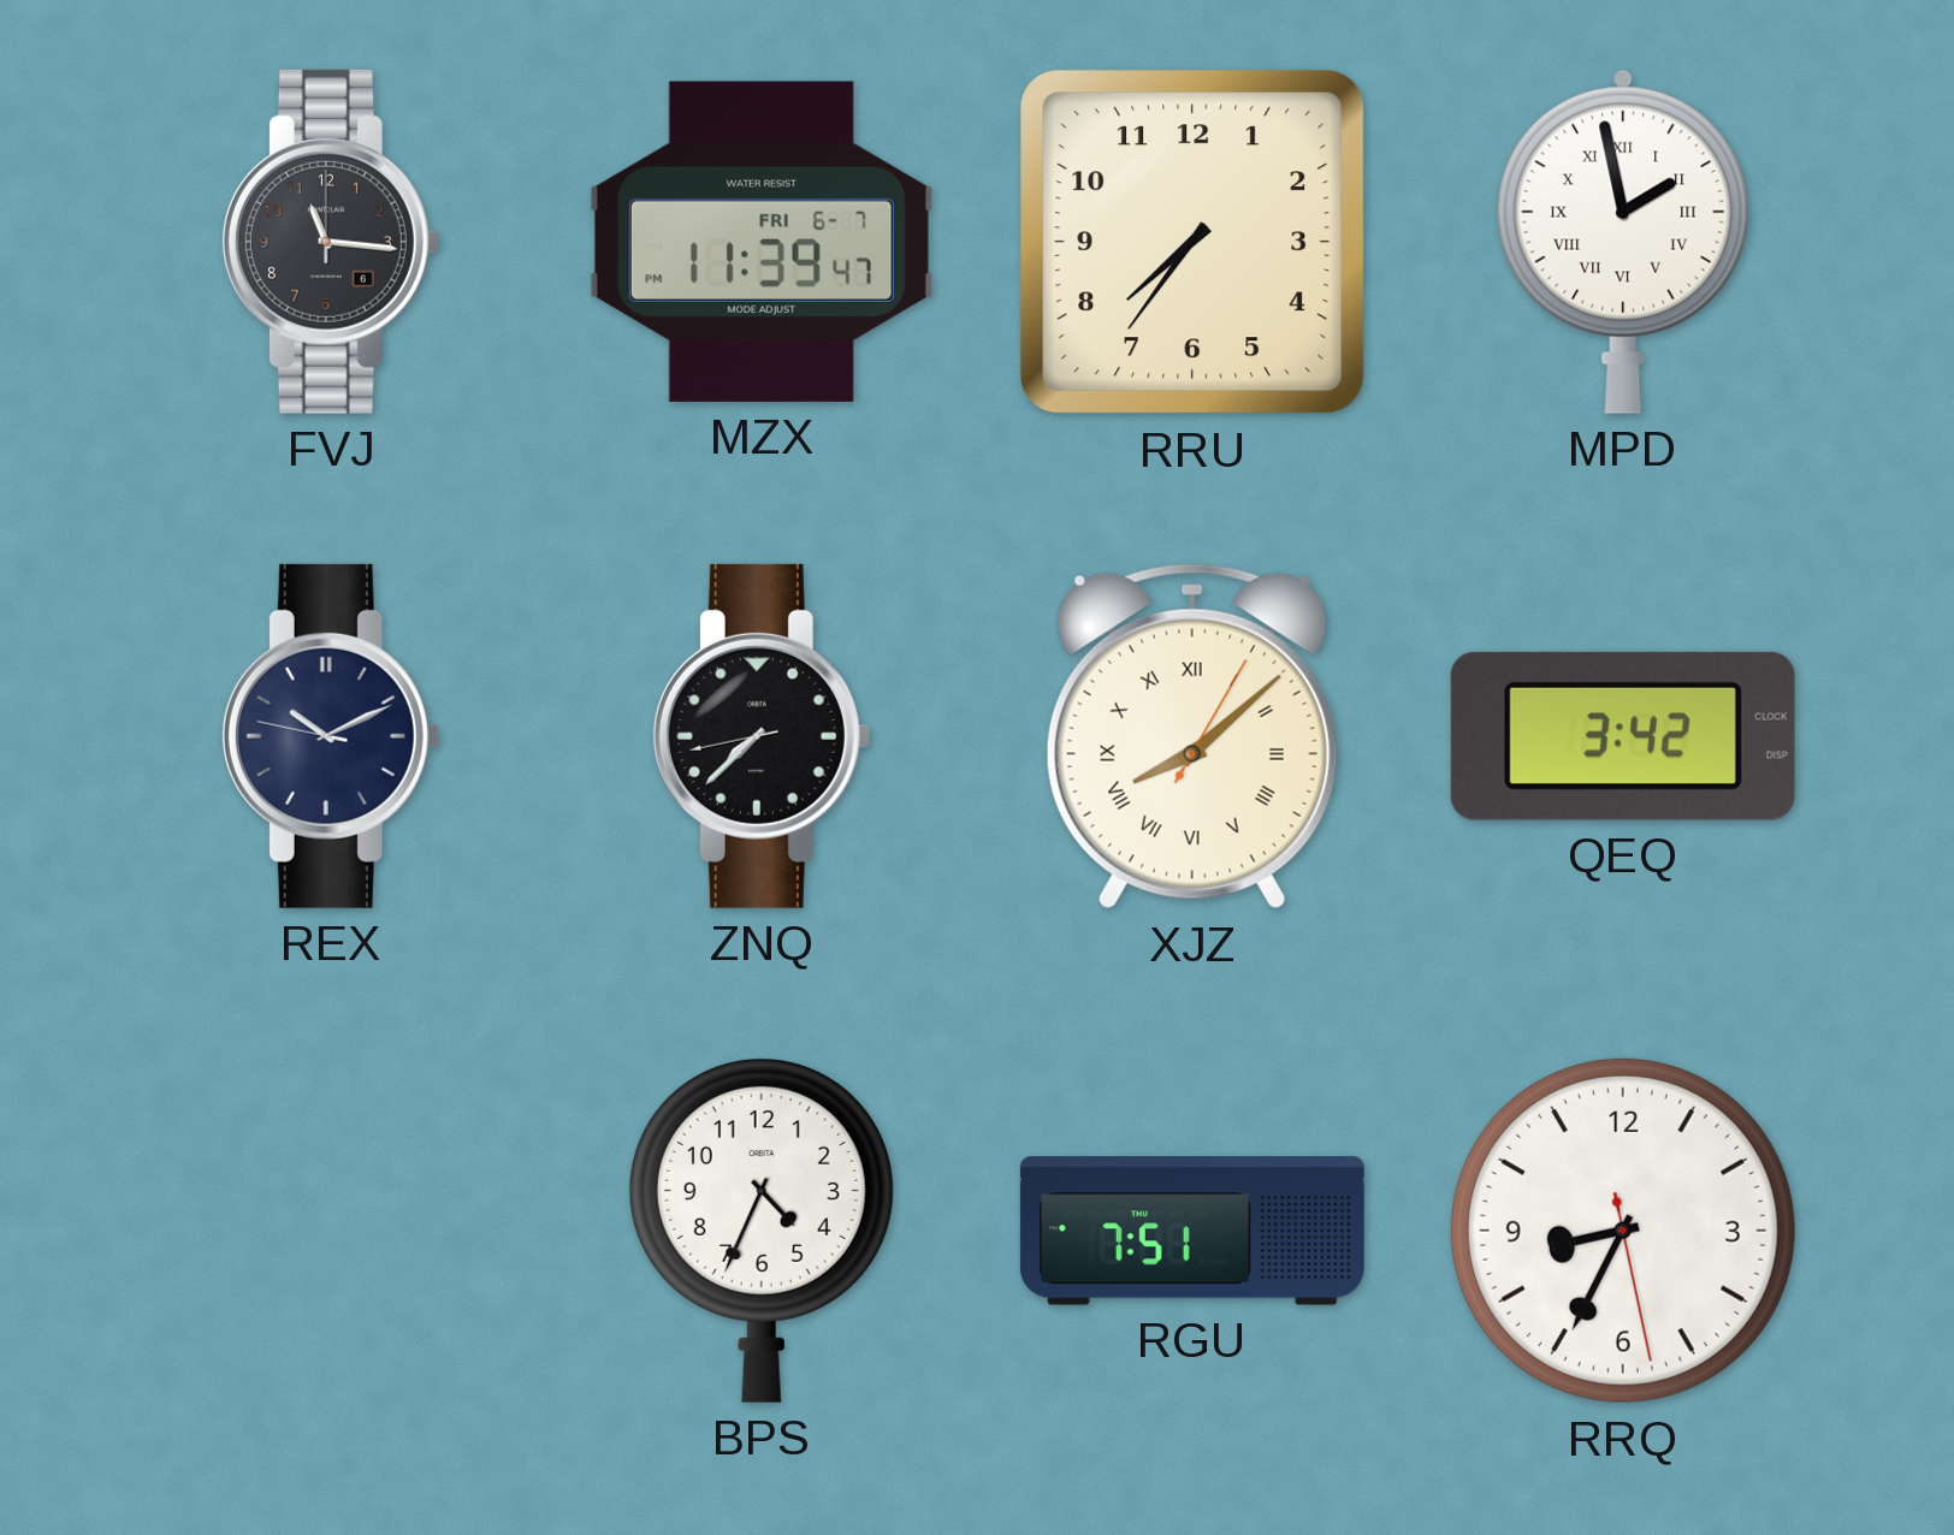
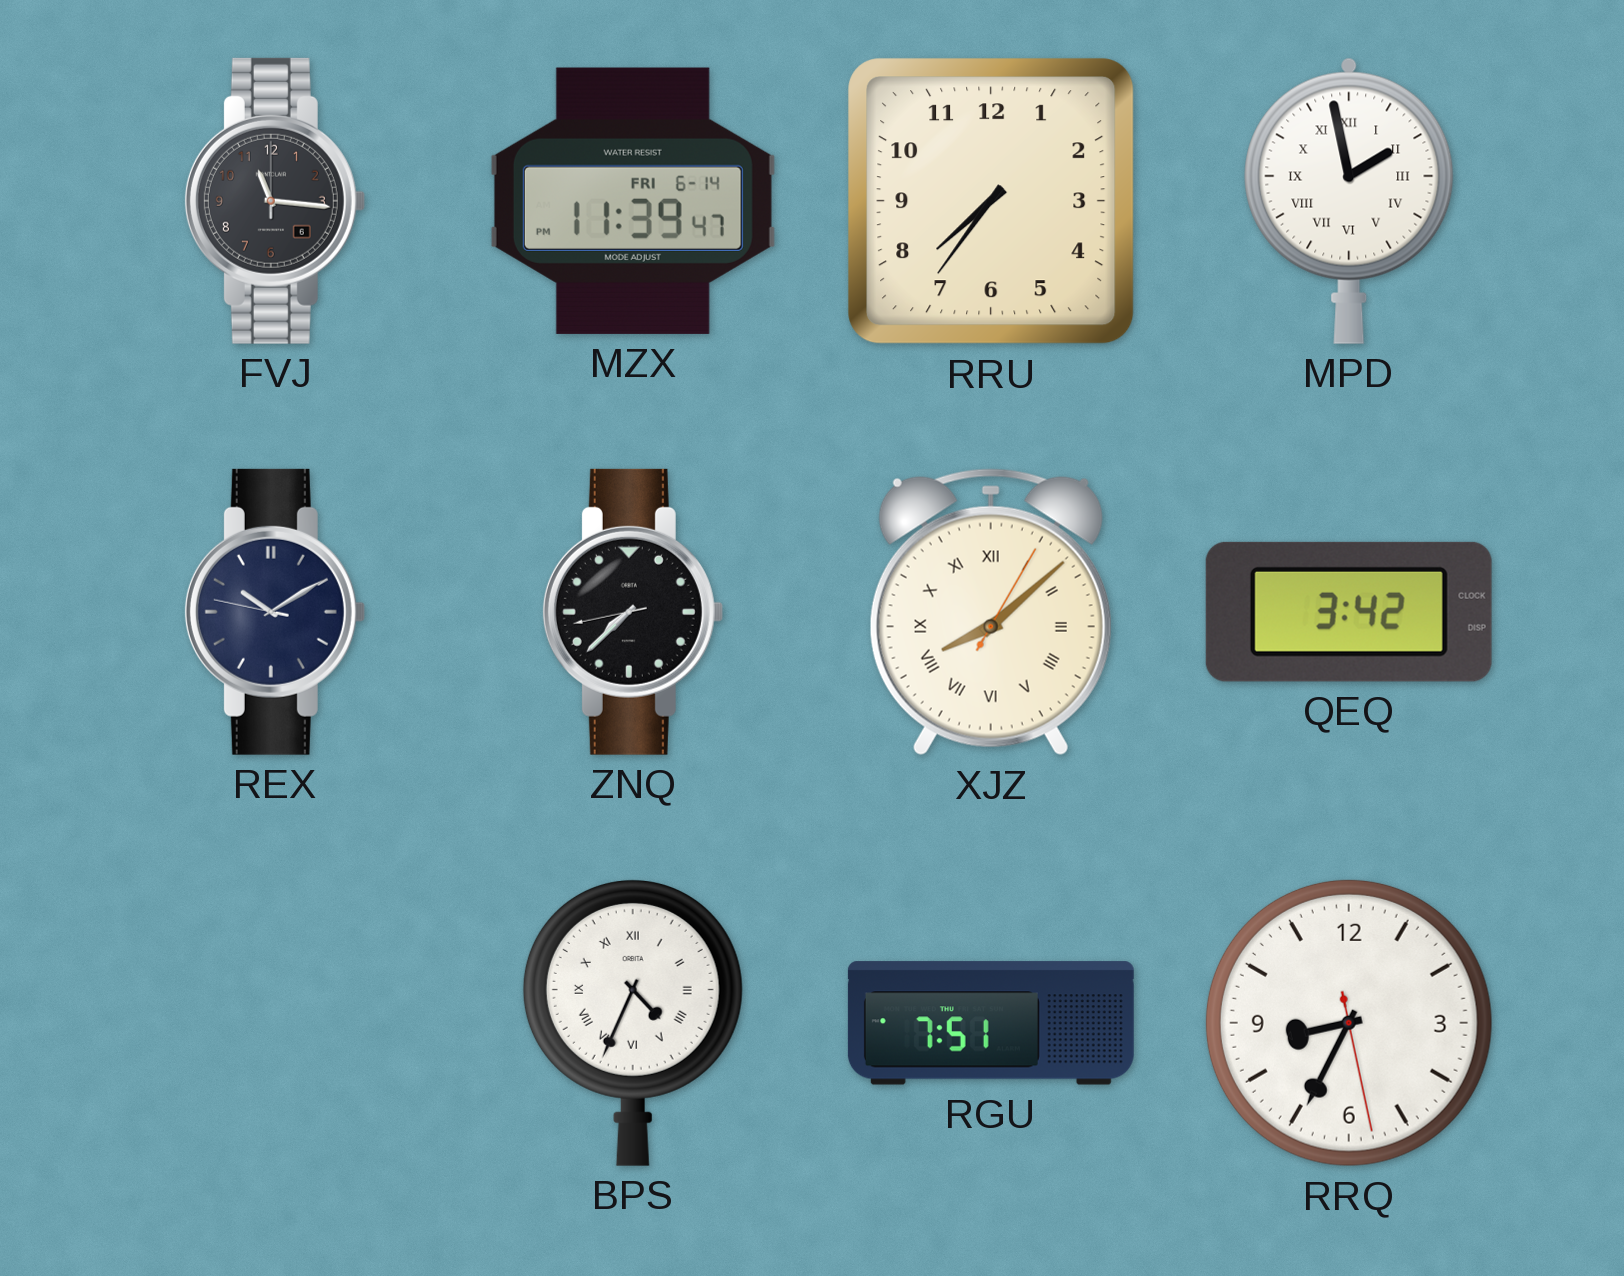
MZX date: FRI 6-7 -> FRI 6-14
REX: 10:10 -> 10:09
BPS numerals: Arabic -> Roman
